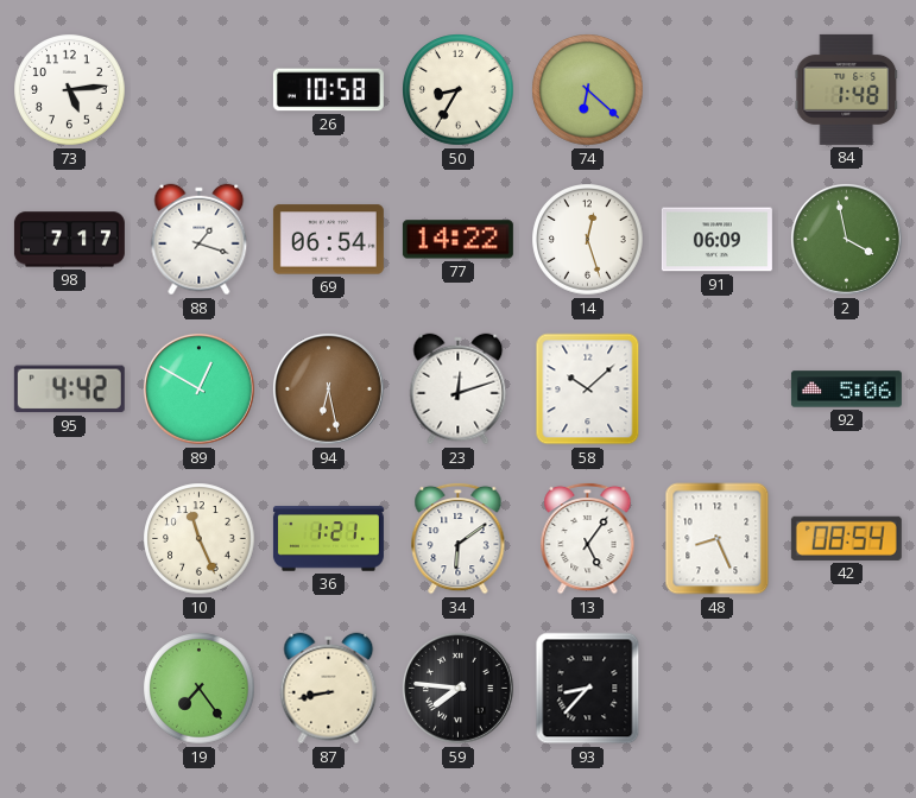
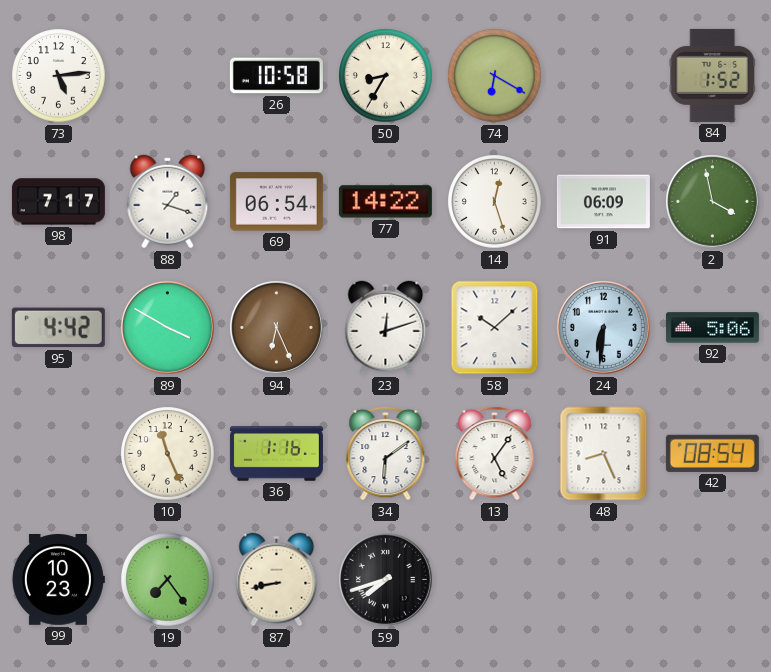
74: 6:22 -> 6:20
84: 1:48 -> 1:52
89: 12:50 -> 3:50
94: 6:28 -> 6:26
24: none -> 6:31
36: 1:21 -> 1:16
99: none -> 10:23
59: 7:46 -> 7:42
93: 8:37 -> none
